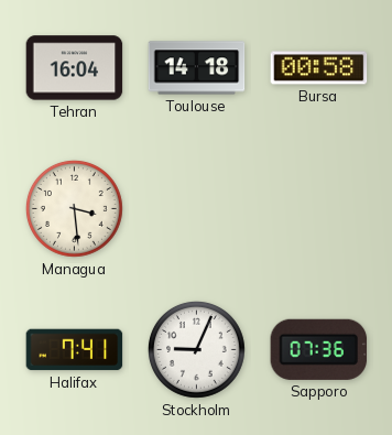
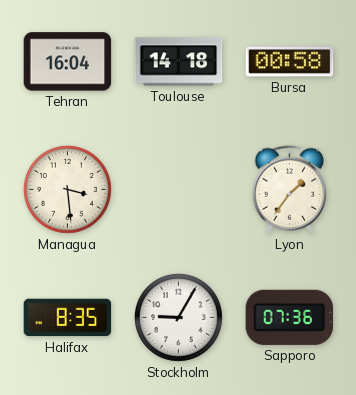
Lyon: none -> 1:36
Halifax: 7:41 -> 8:35
Stockholm: 9:04 -> 9:05
